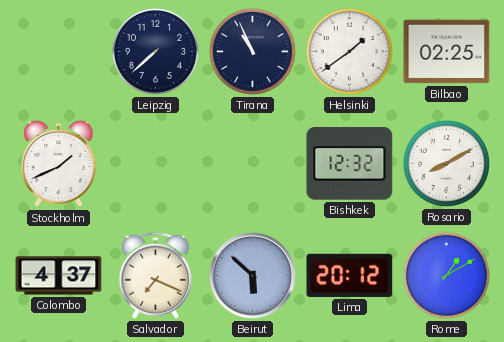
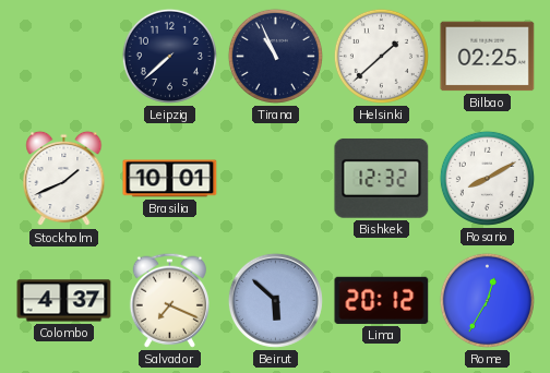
Helsinki: 1:39 -> 1:38
Brasilia: none -> 10:01
Rome: 1:10 -> 12:35
